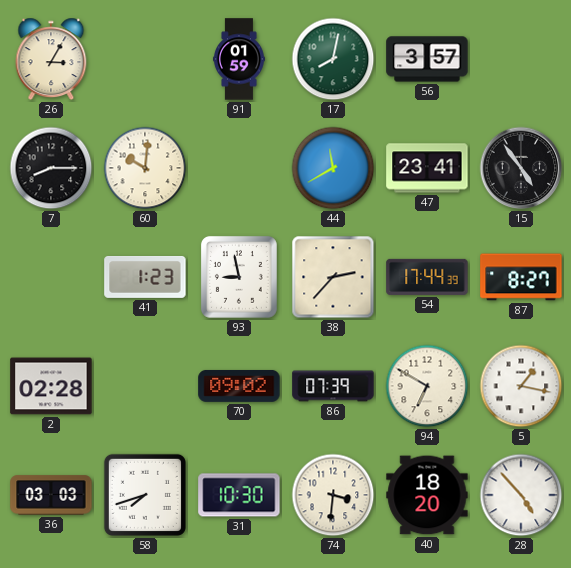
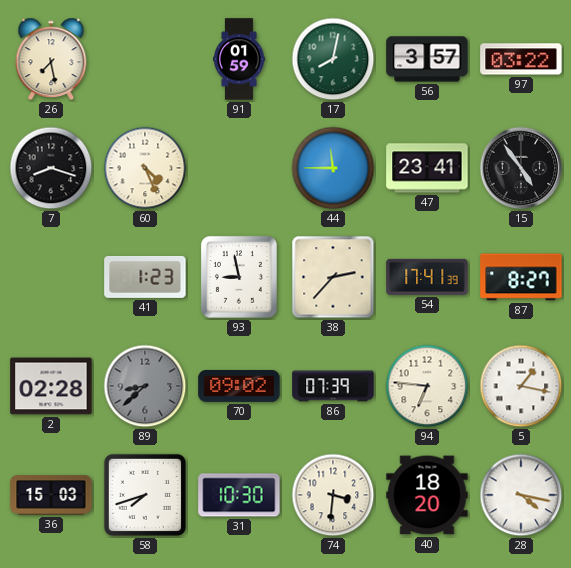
26: 3:05 -> 7:28
97: none -> 03:22
7: 8:15 -> 8:18
60: 10:01 -> 4:26
44: 11:40 -> 11:45
54: 17:44 -> 17:41
89: none -> 8:38
94: 6:50 -> 6:46
36: 03:03 -> 15:03
28: 4:53 -> 4:17
